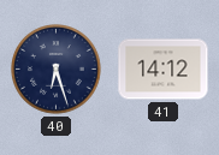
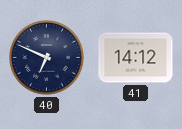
40: 6:27 -> 6:49
